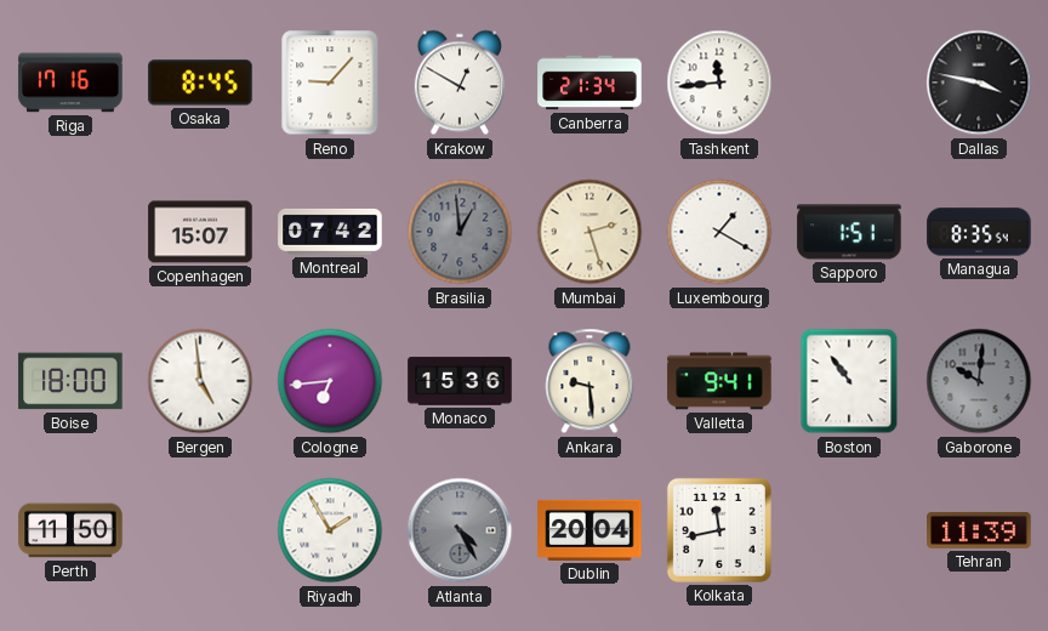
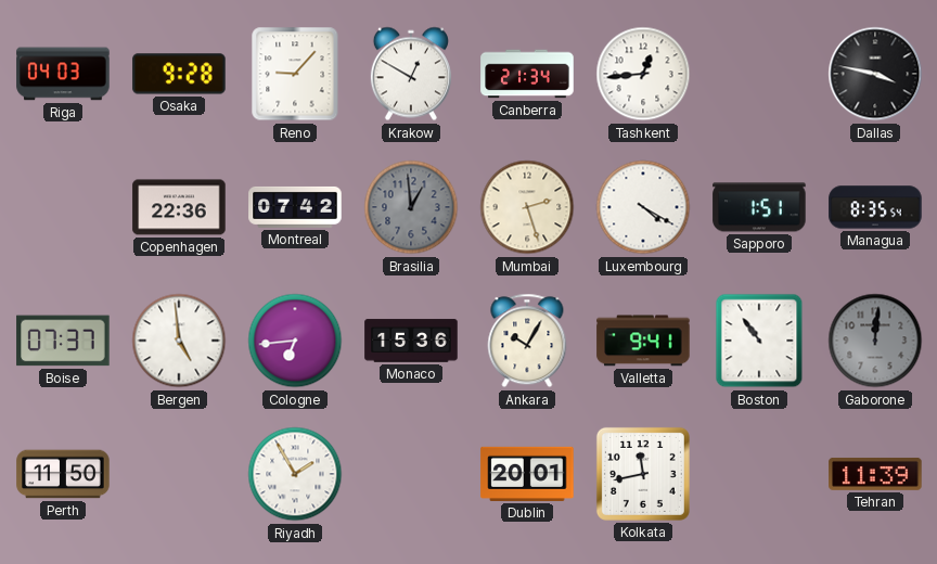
Riga: 17:16 -> 04:03
Osaka: 8:45 -> 9:28
Tashkent: 11:44 -> 12:44
Copenhagen: 15:07 -> 22:36
Luxembourg: 1:20 -> 4:20
Boise: 18:00 -> 07:37
Ankara: 9:29 -> 10:05
Gaborone: 10:01 -> 12:01
Atlanta: 4:25 -> none
Dublin: 20:04 -> 20:01
